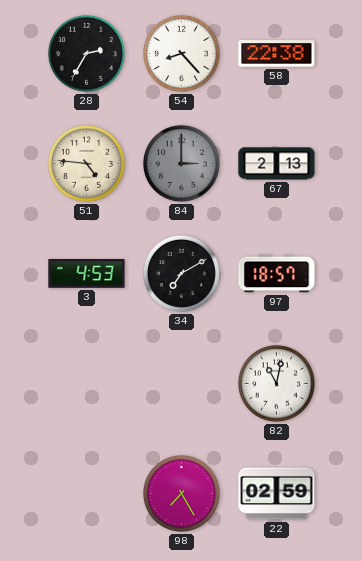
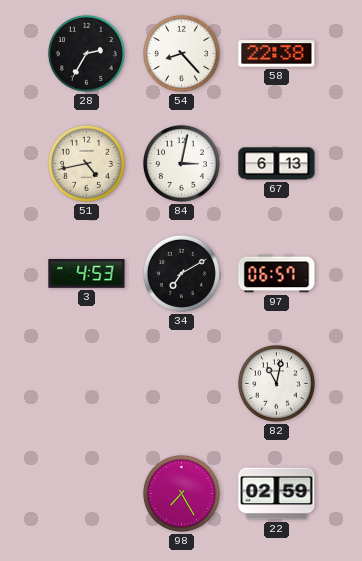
51: 4:46 -> 4:43
84: 3:00 -> 3:02
84 dial: grey -> white
67: 2:13 -> 6:13
97: 18:57 -> 06:57
